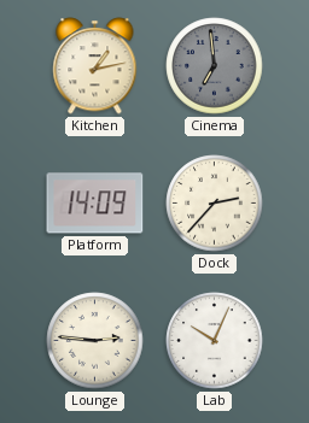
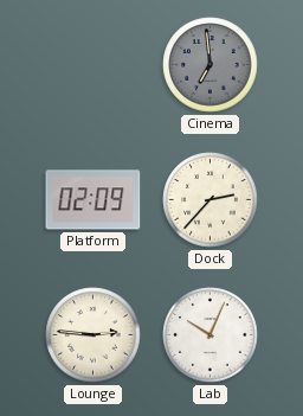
Kitchen: 1:13 -> none
Platform: 14:09 -> 02:09
